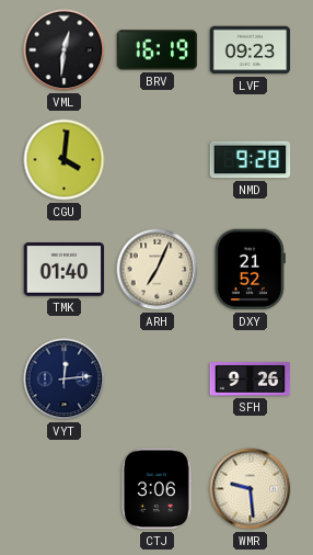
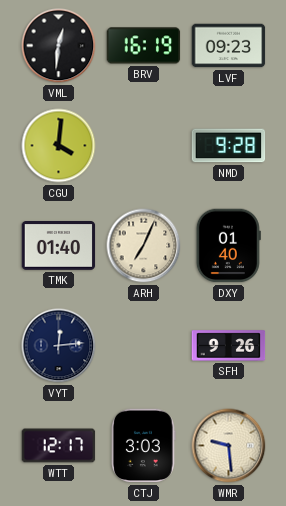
DXY: 21:52 -> 01:40
WTT: none -> 12:17
CTJ: 3:06 -> 3:03
